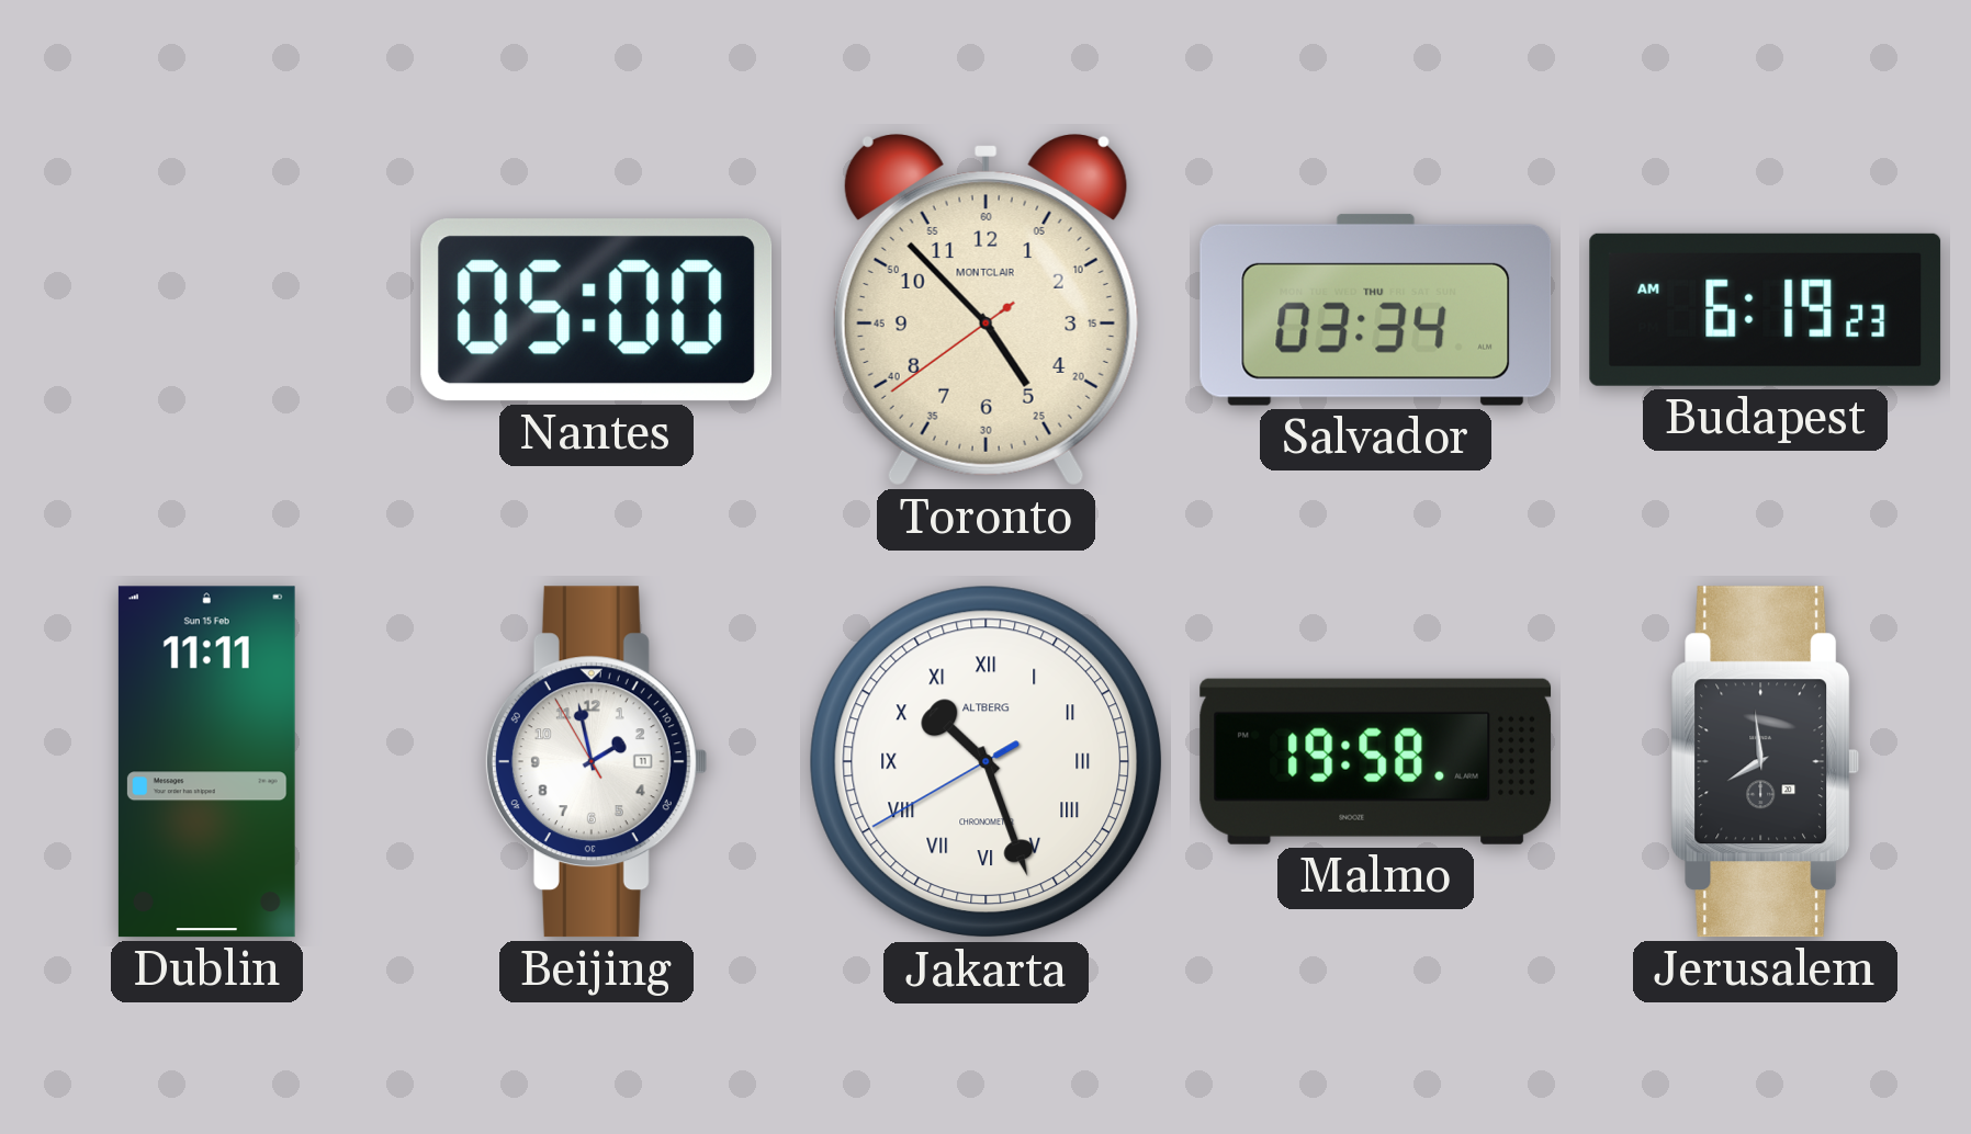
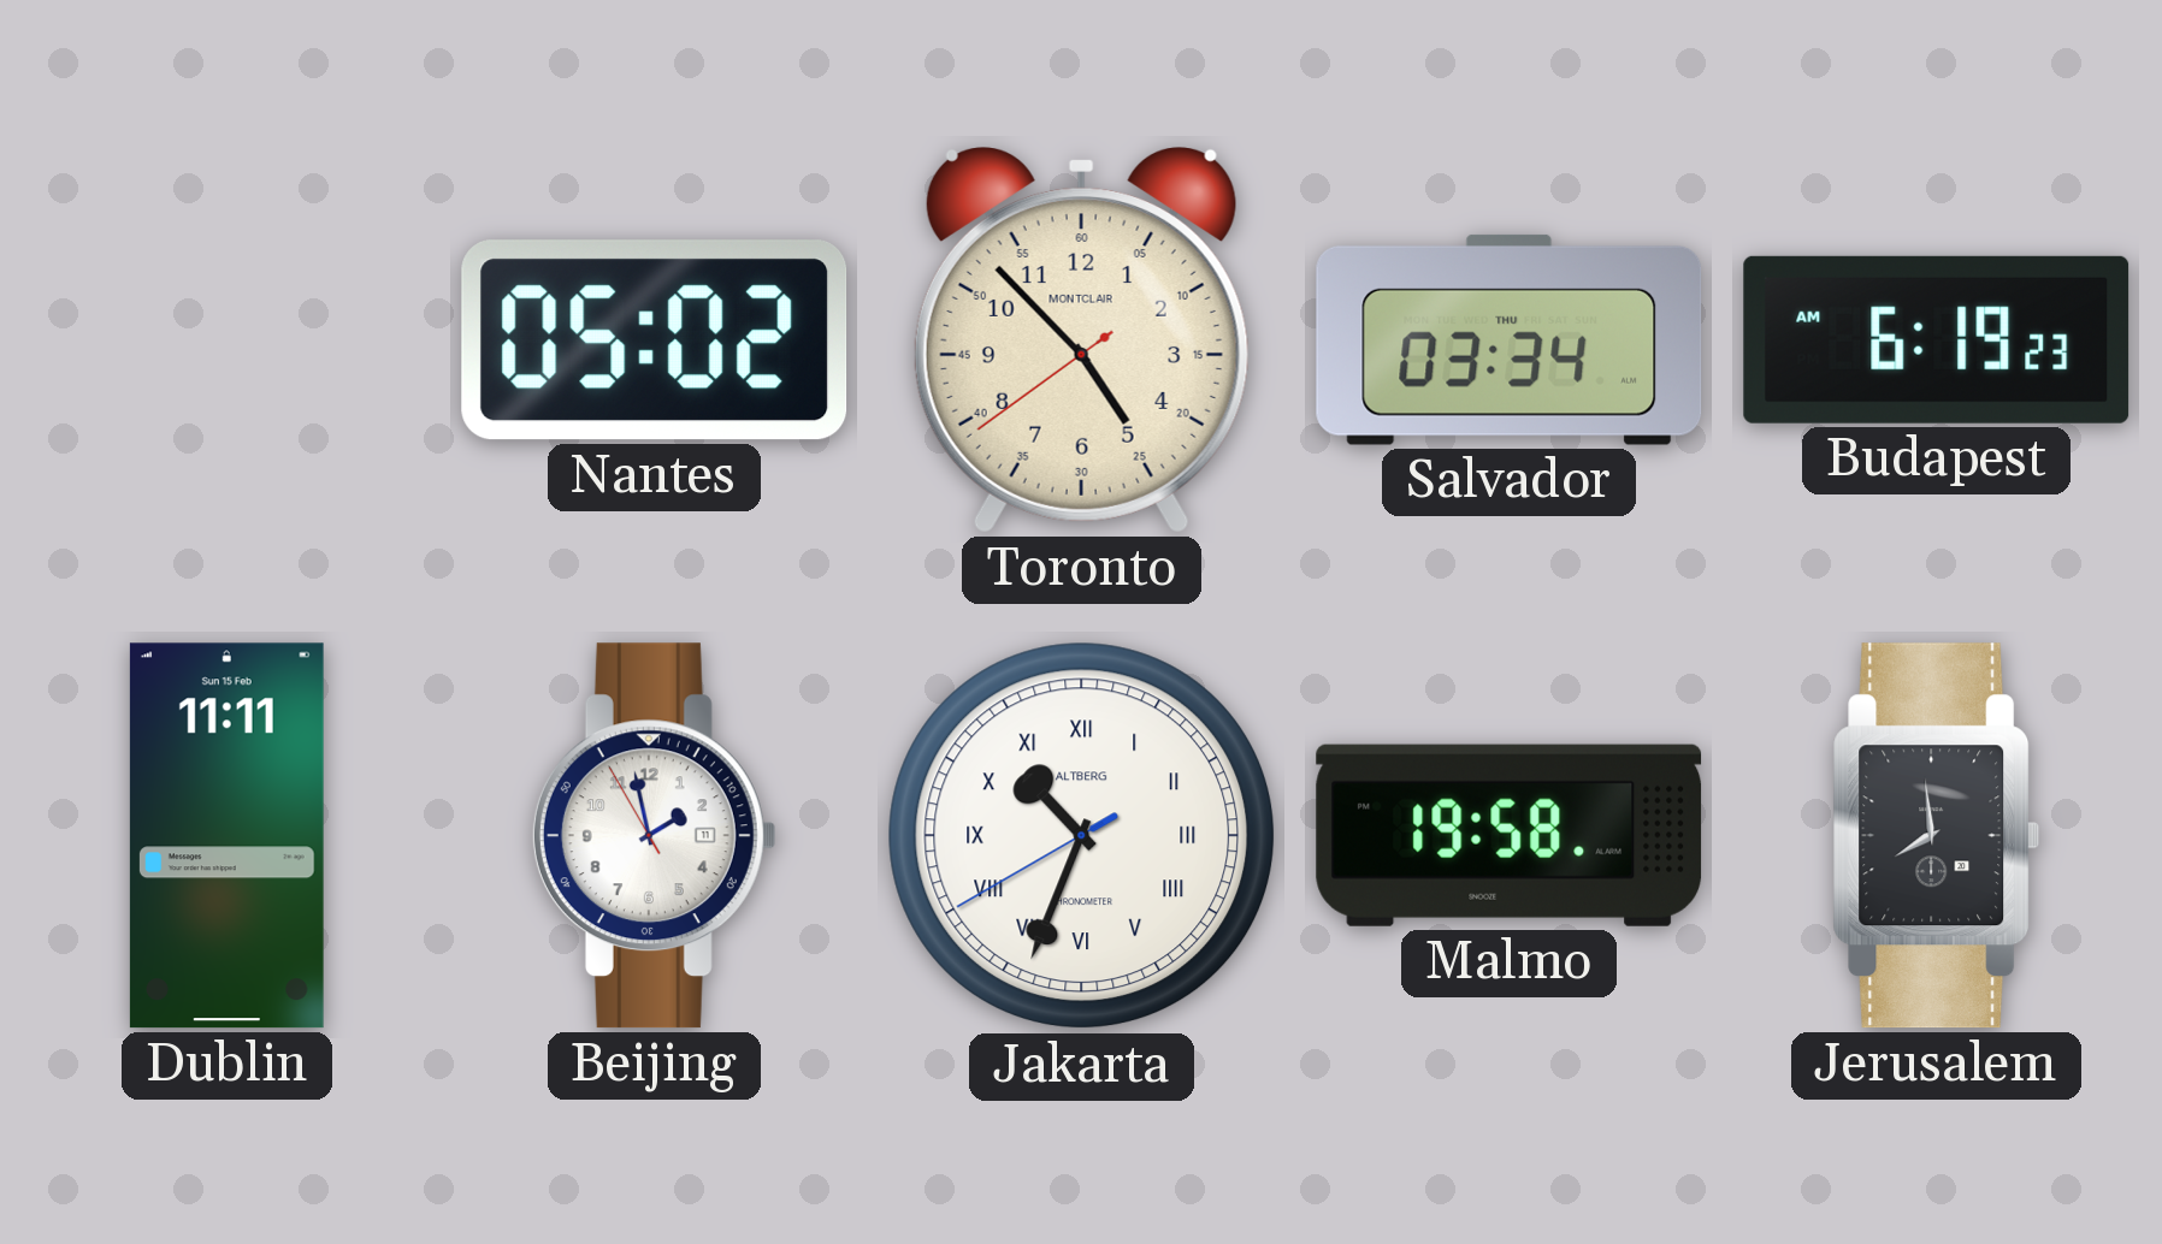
Nantes: 05:00 -> 05:02
Jakarta: 10:26 -> 10:33
